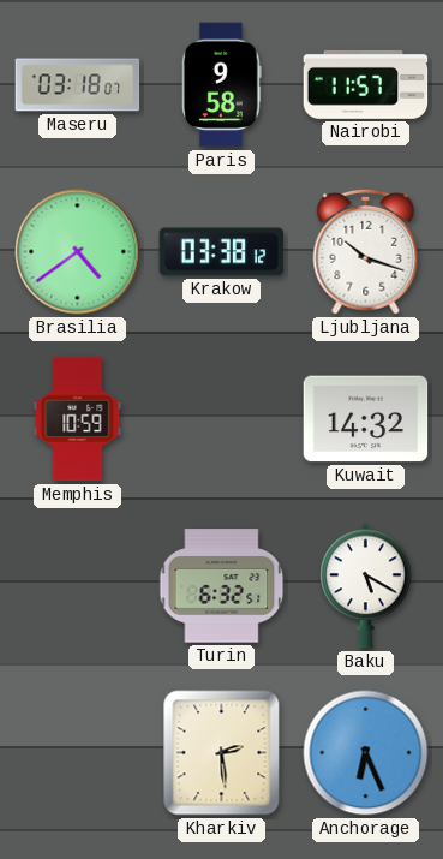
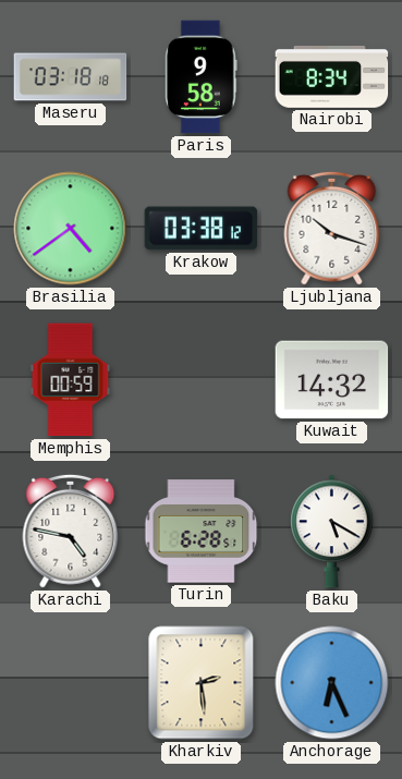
Maseru: 03:18:07 -> 03:18:18
Nairobi: 11:57 -> 8:34
Memphis: 10:59 -> 00:59
Karachi: none -> 4:47
Turin: 6:32 -> 6:28
